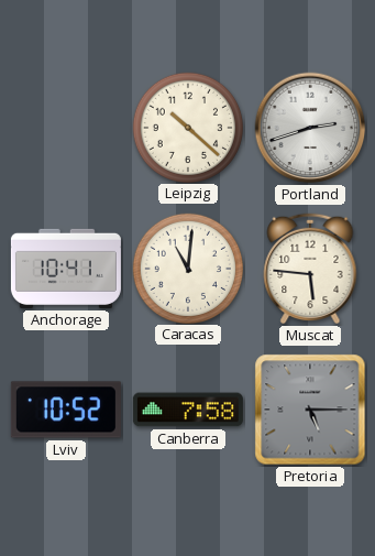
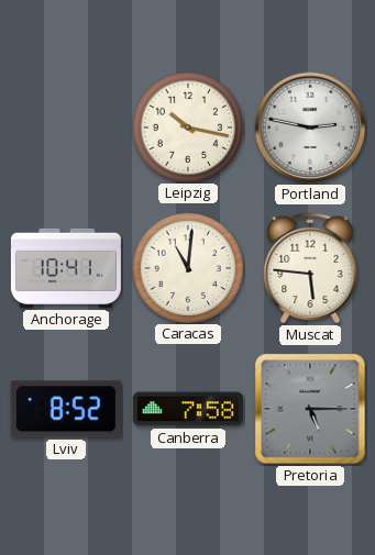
Leipzig: 10:22 -> 10:17
Portland: 2:42 -> 2:47
Lviv: 10:52 -> 8:52
